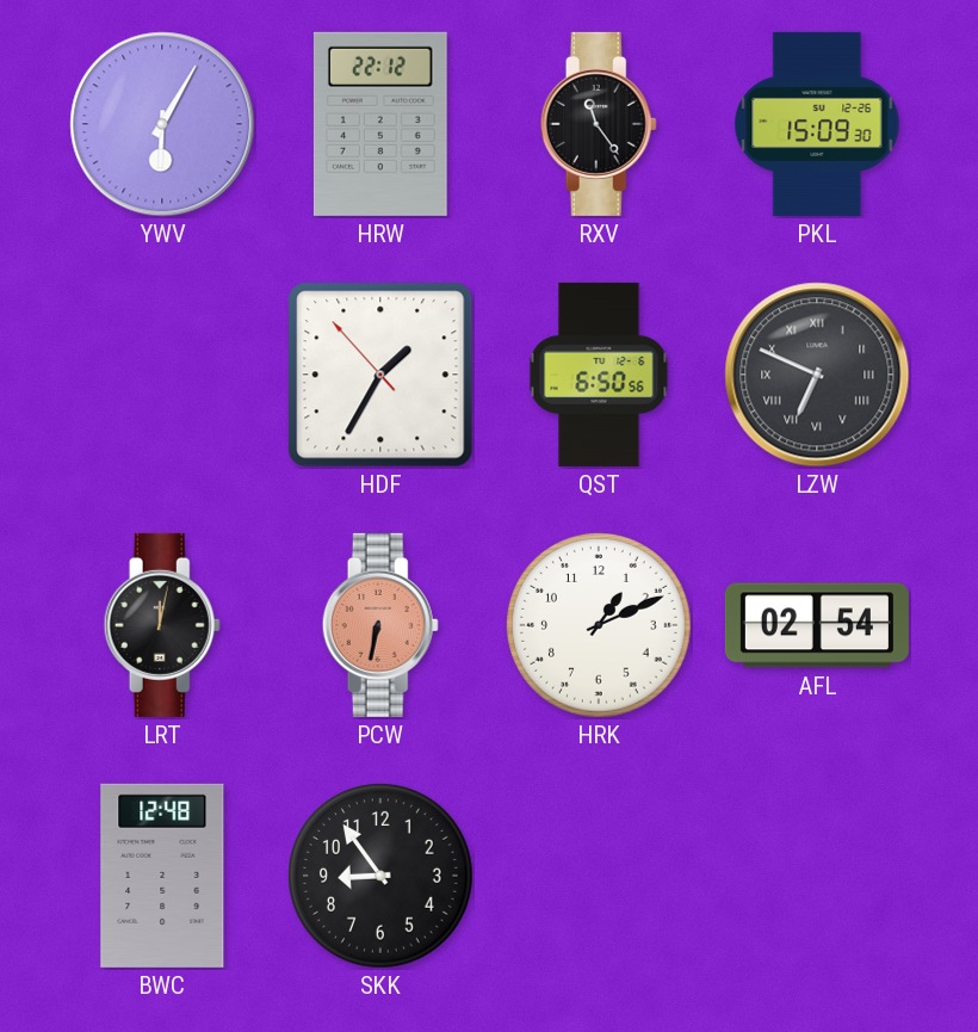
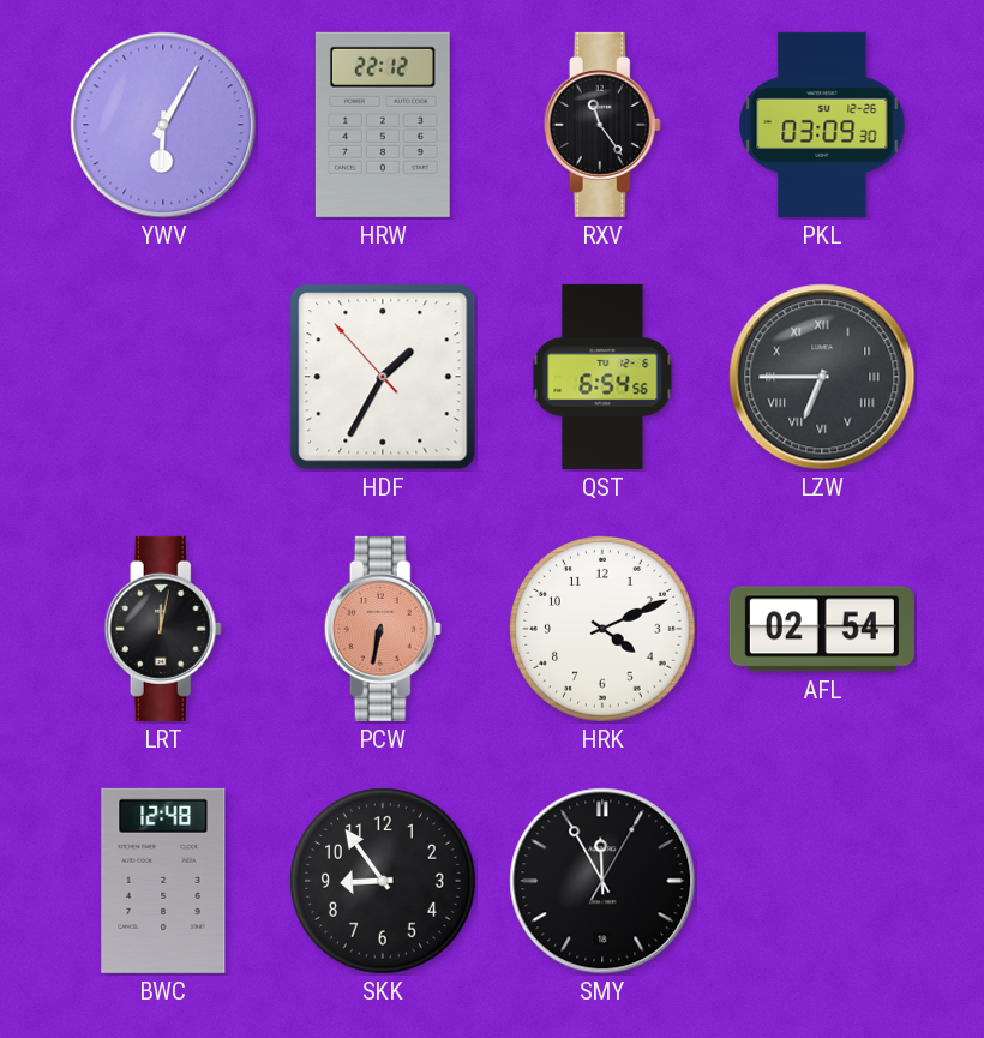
PKL: 15:09 -> 03:09
QST: 6:50 -> 6:54
LZW: 6:49 -> 6:45
HRK: 1:11 -> 4:11
SMY: none -> 11:55
